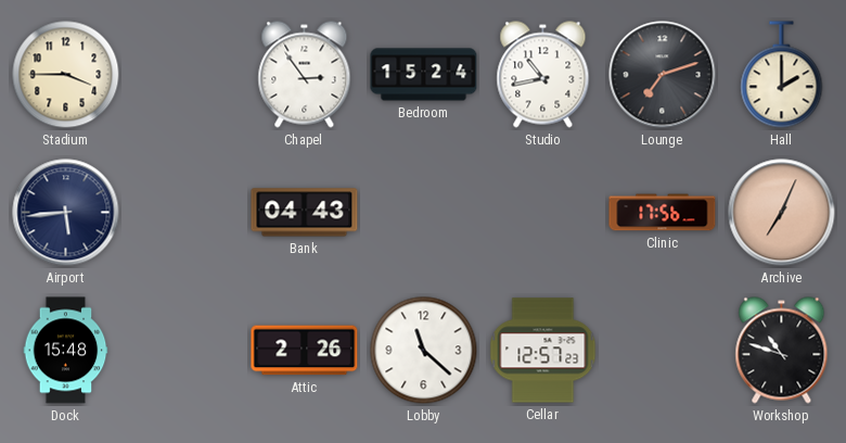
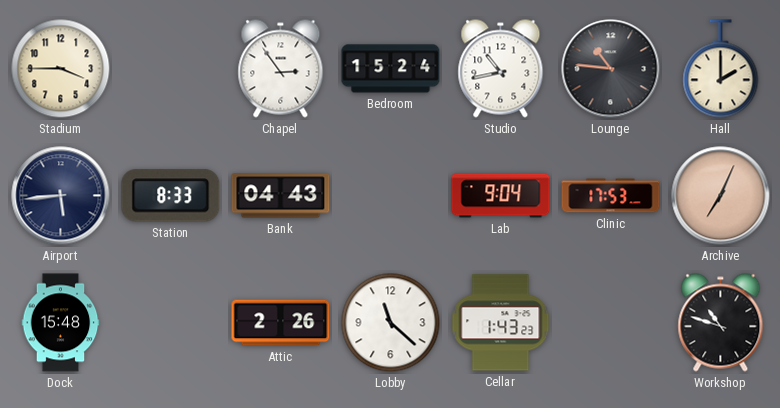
Lounge: 7:12 -> 10:46
Station: none -> 8:33
Lab: none -> 9:04
Clinic: 17:56 -> 17:53
Cellar: 12:57 -> 1:43
